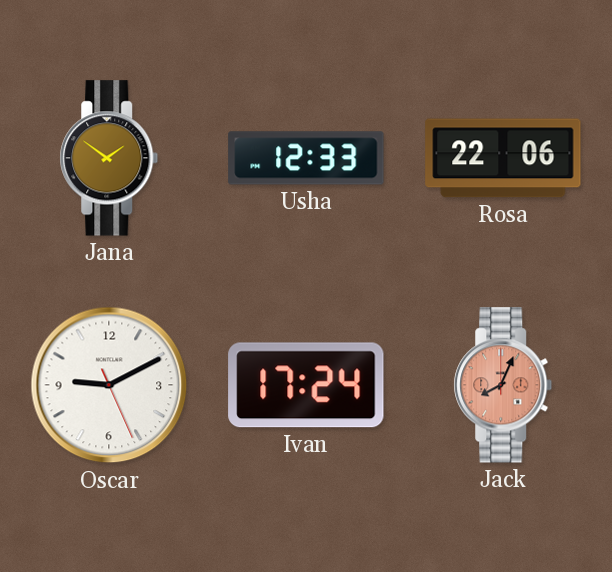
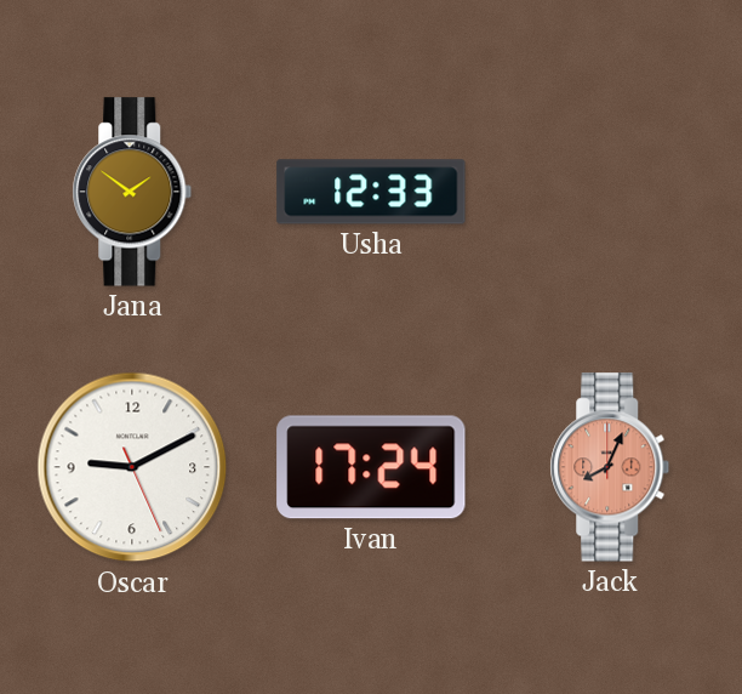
Rosa: 22:06 -> none
